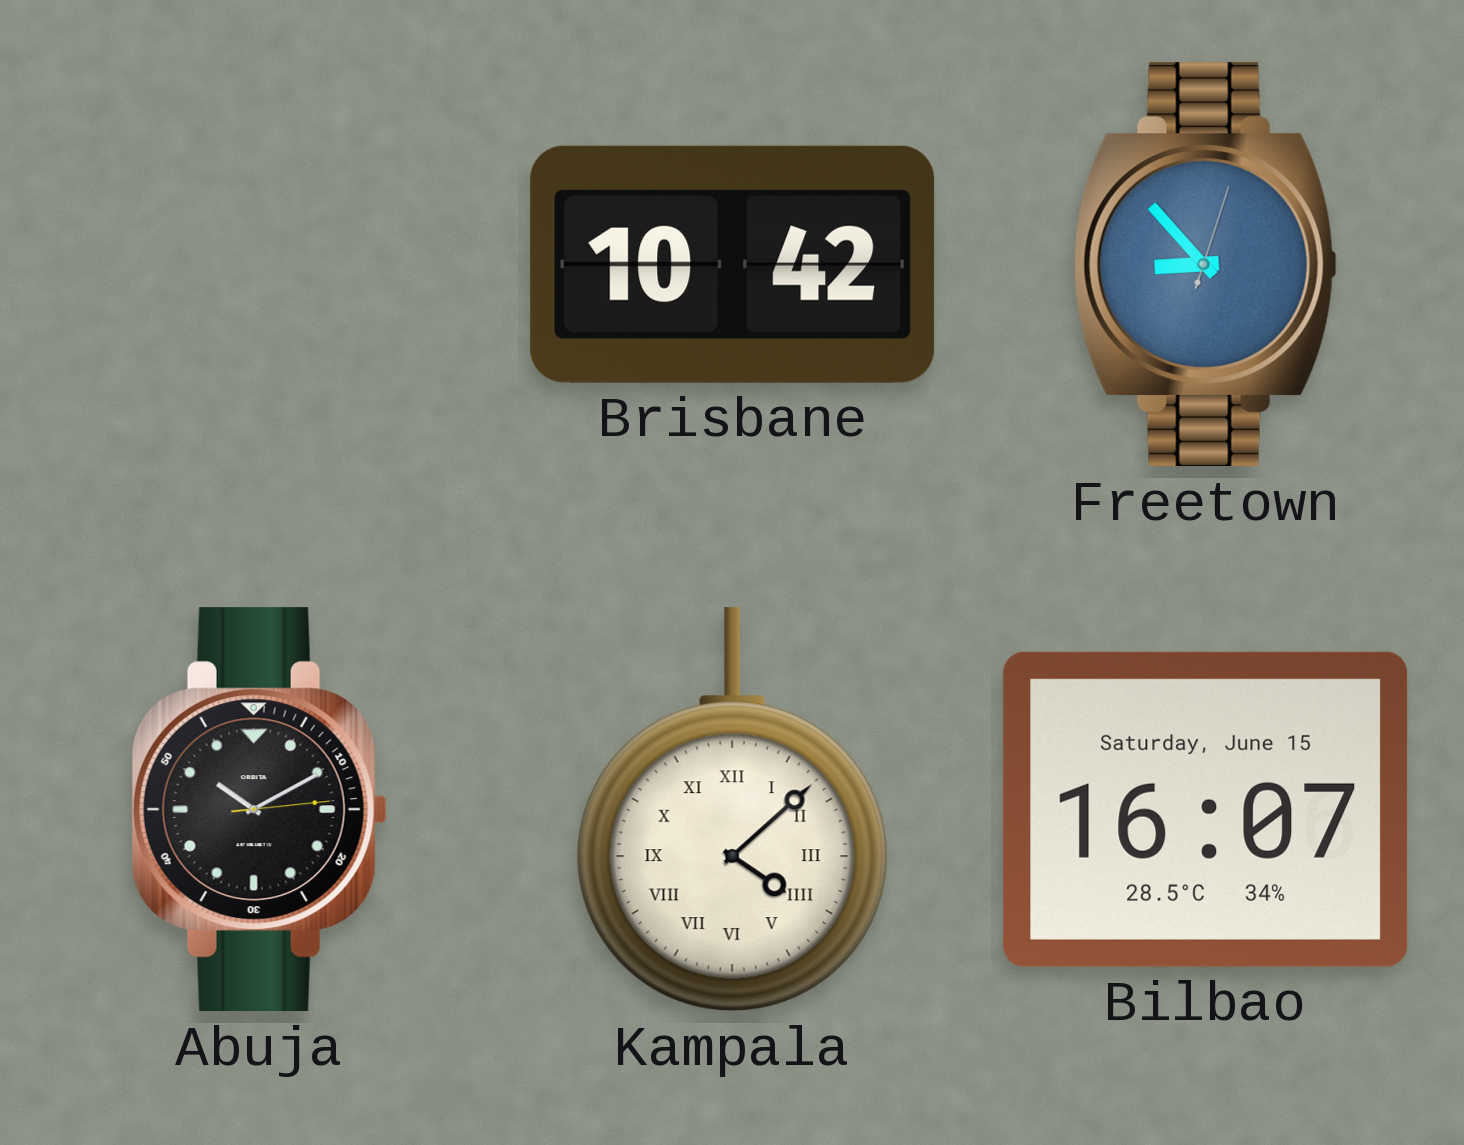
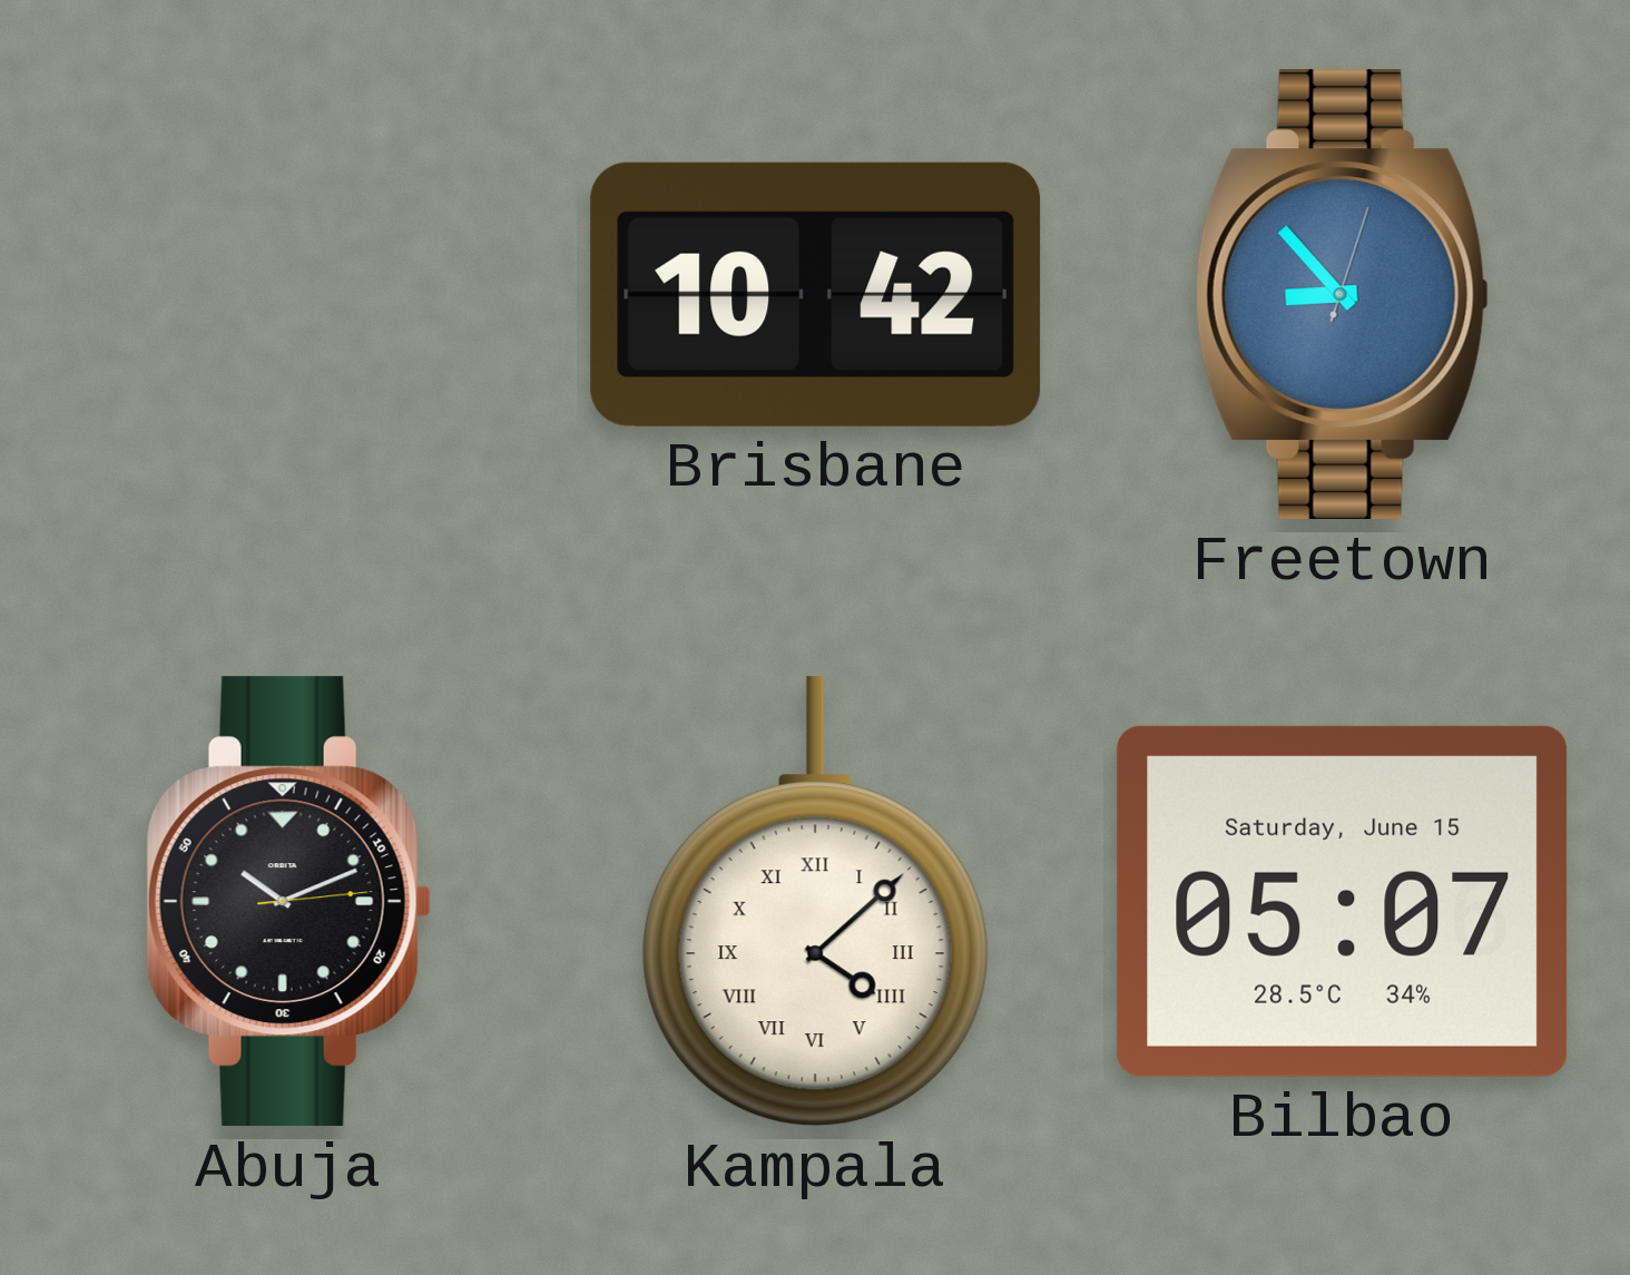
Abuja: 10:10 -> 10:11
Bilbao: 16:07 -> 05:07
